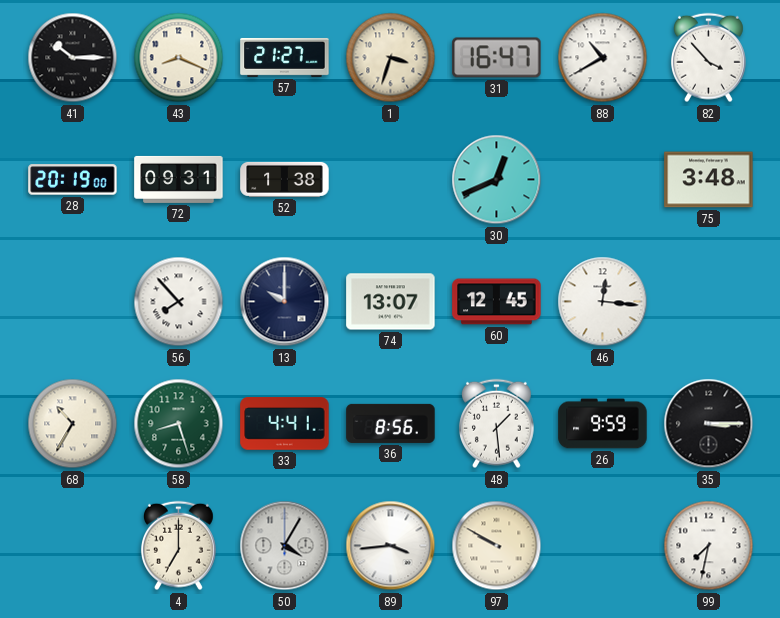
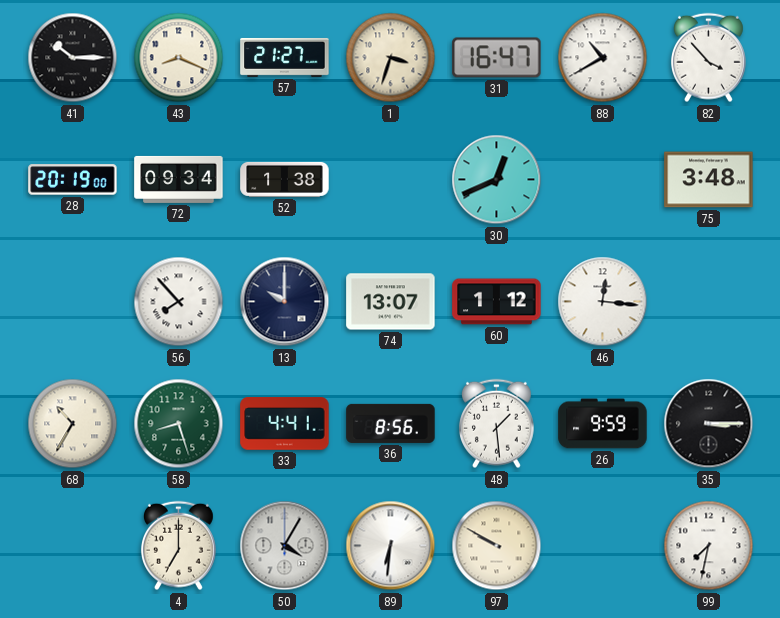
72: 09:31 -> 09:34
60: 12:45 -> 1:12
89: 3:44 -> 6:31
